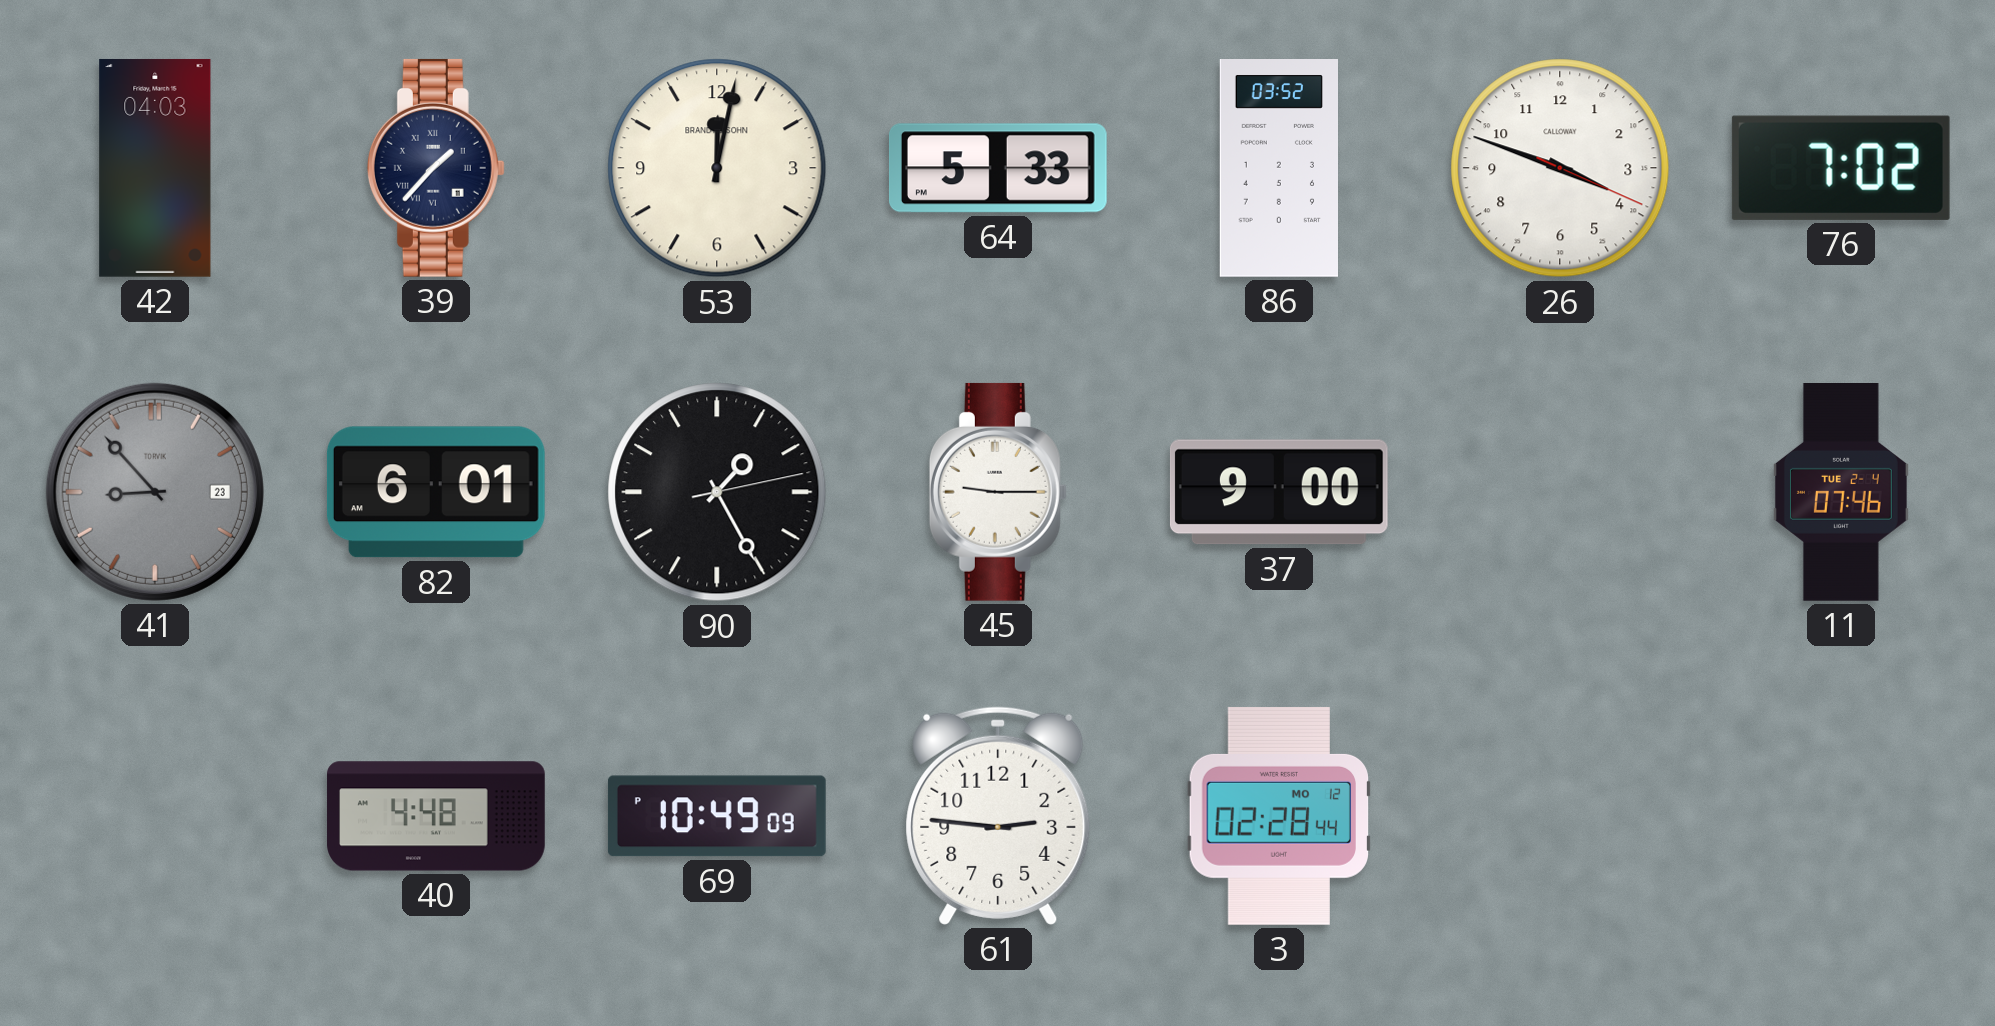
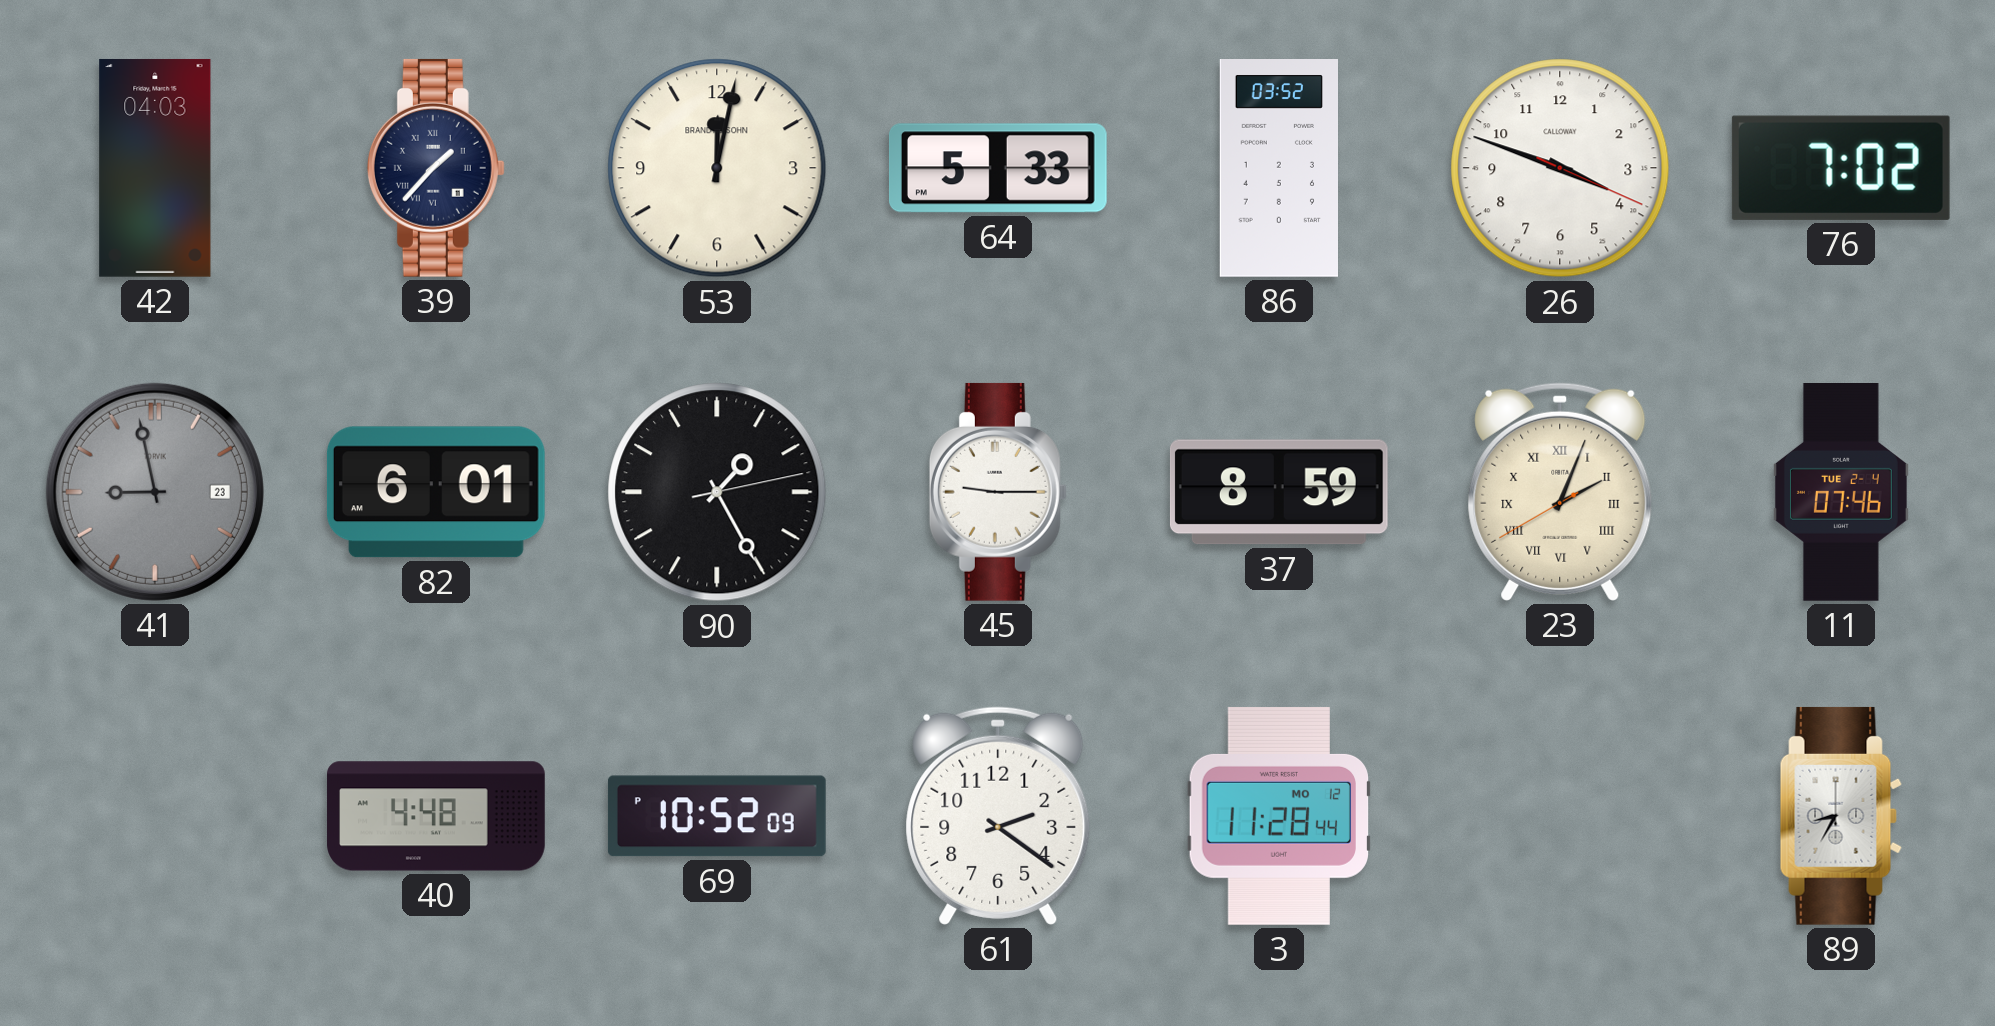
41: 8:53 -> 8:58
37: 9:00 -> 8:59
23: none -> 2:03
69: 10:49 -> 10:52
61: 2:46 -> 2:21
3: 02:28 -> 11:28
89: none -> 8:35
